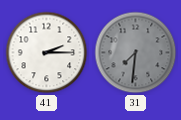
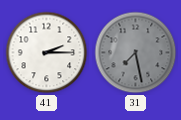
31: 7:31 -> 7:28
